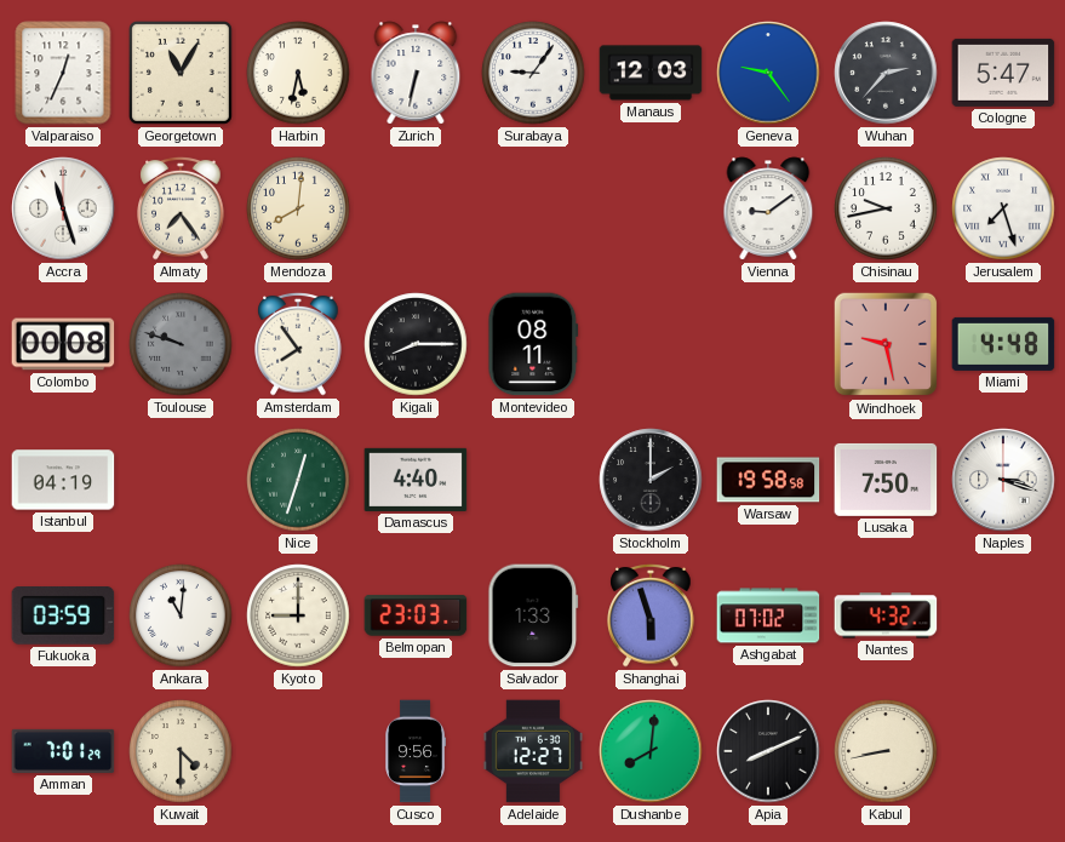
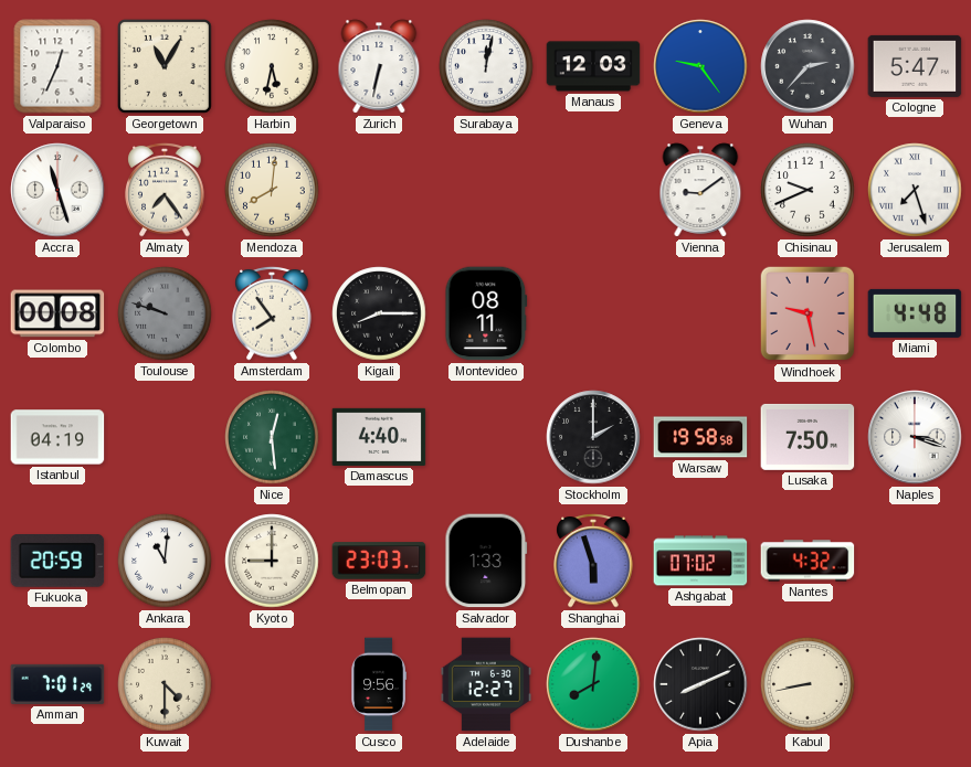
Surabaya: 9:06 -> 12:02
Chisinau: 9:43 -> 9:41
Nice: 12:33 -> 12:29
Fukuoka: 03:59 -> 20:59
